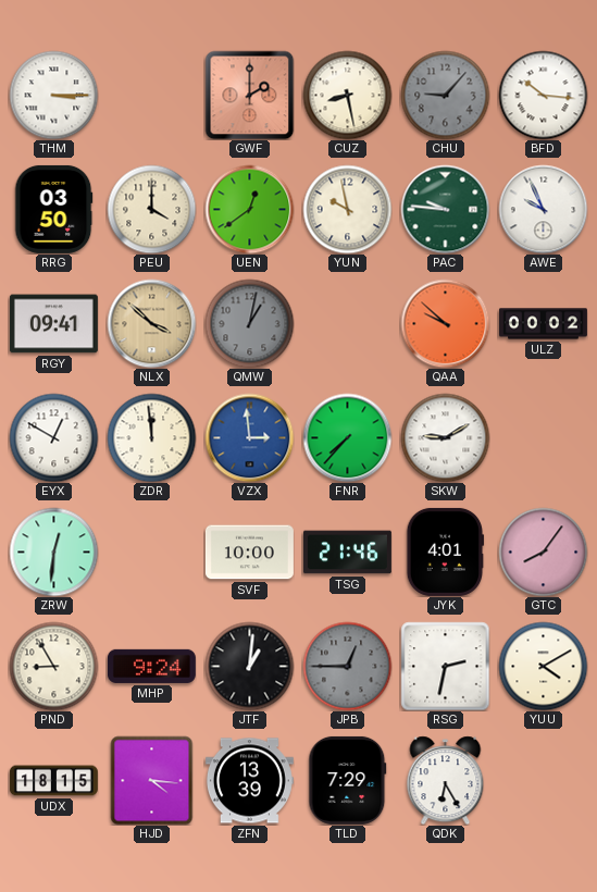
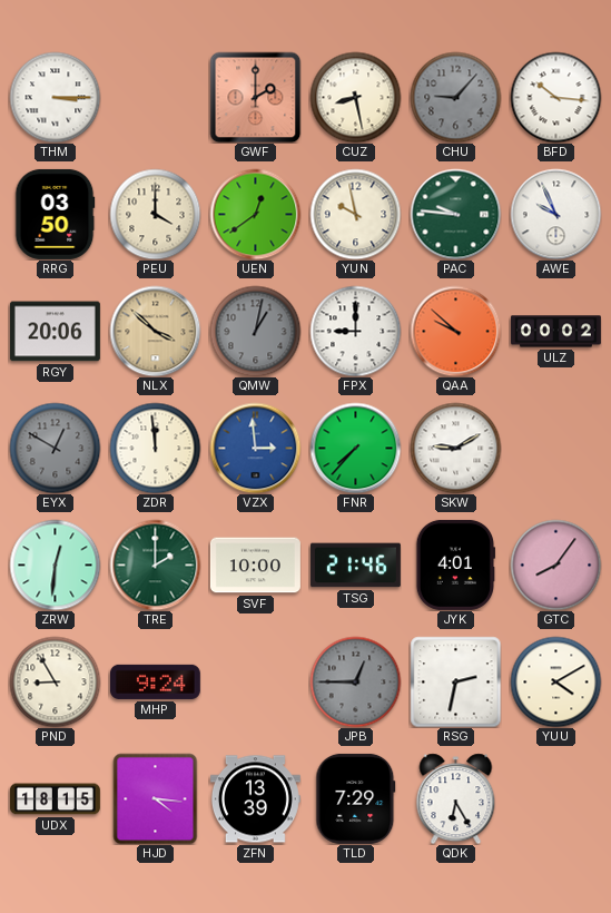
RGY: 09:41 -> 20:06
FPX: none -> 9:00
EYX dial: white -> grey
TRE: none -> 2:00
JTF: 1:01 -> none
